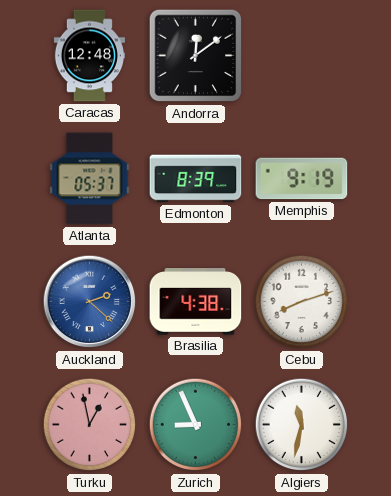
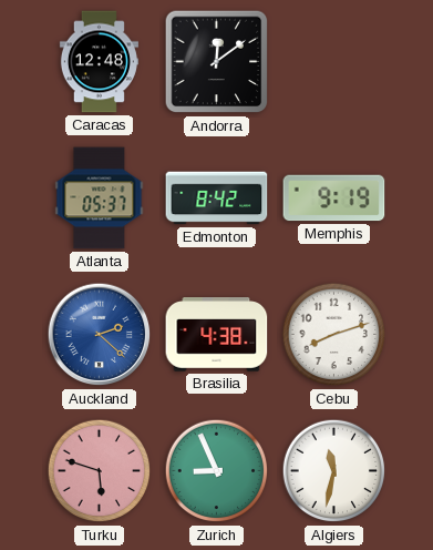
Edmonton: 8:39 -> 8:42
Turku: 12:58 -> 5:48
